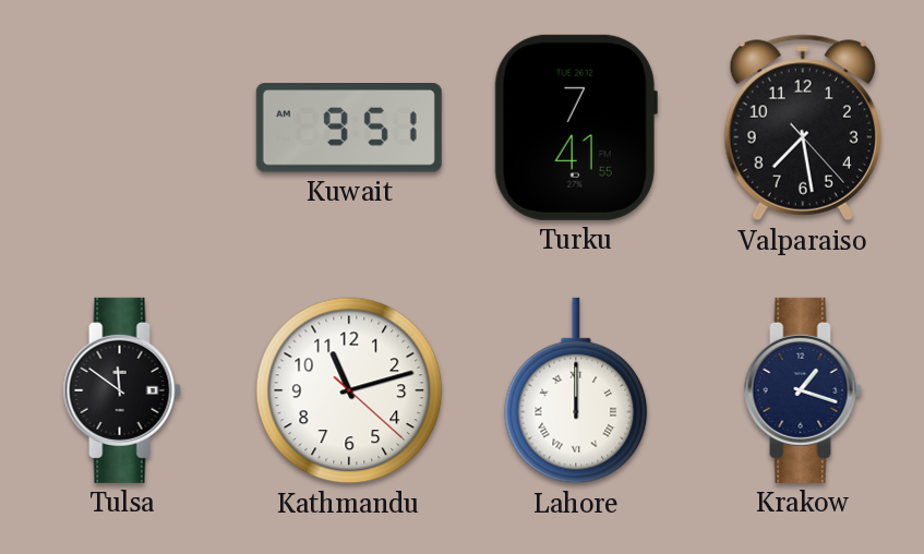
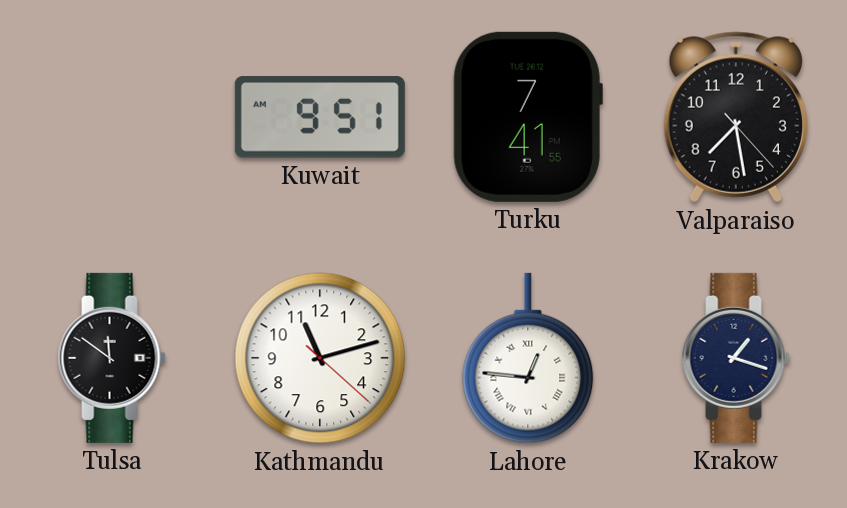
Lahore: 12:00 -> 12:46
